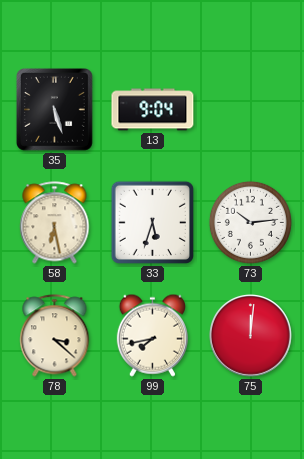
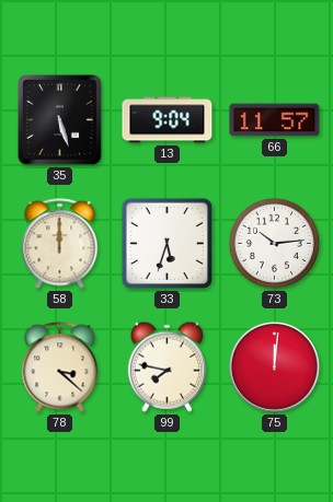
66: none -> 11:57
58: 6:28 -> 12:00
99: 7:43 -> 7:47
